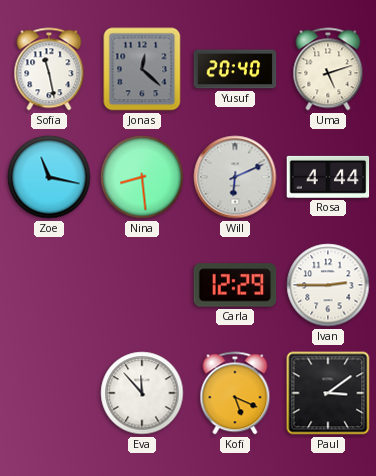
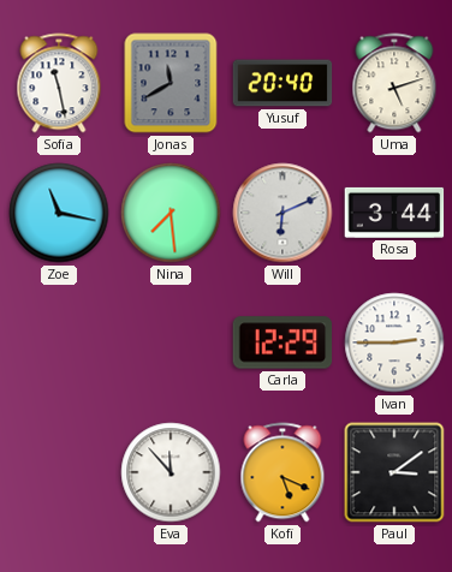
Jonas: 12:22 -> 11:40
Nina: 8:29 -> 7:29
Rosa: 4:44 -> 3:44
